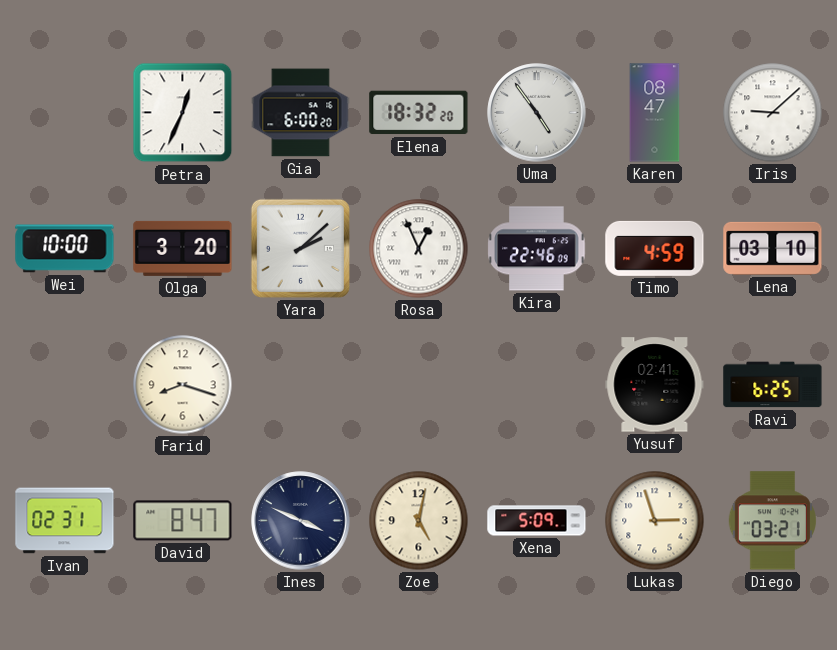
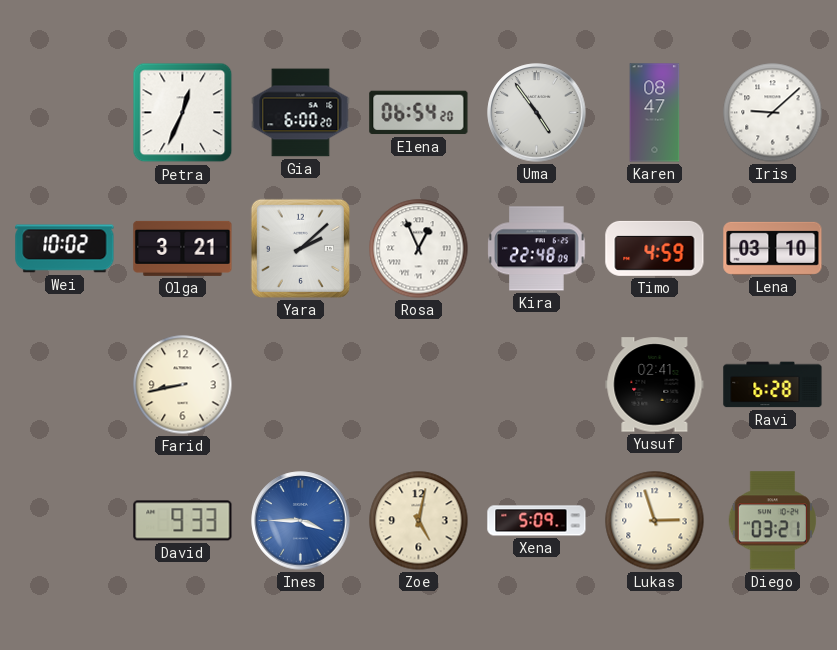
Elena: 18:32 -> 06:54
Wei: 10:00 -> 10:02
Olga: 3:20 -> 3:21
Kira: 22:46 -> 22:48
Farid: 8:18 -> 8:43
Ravi: 6:25 -> 6:28
Ivan: 02:31 -> none
David: 8:47 -> 9:33
Ines: 3:49 -> 3:45
Ines dial: navy -> blue
